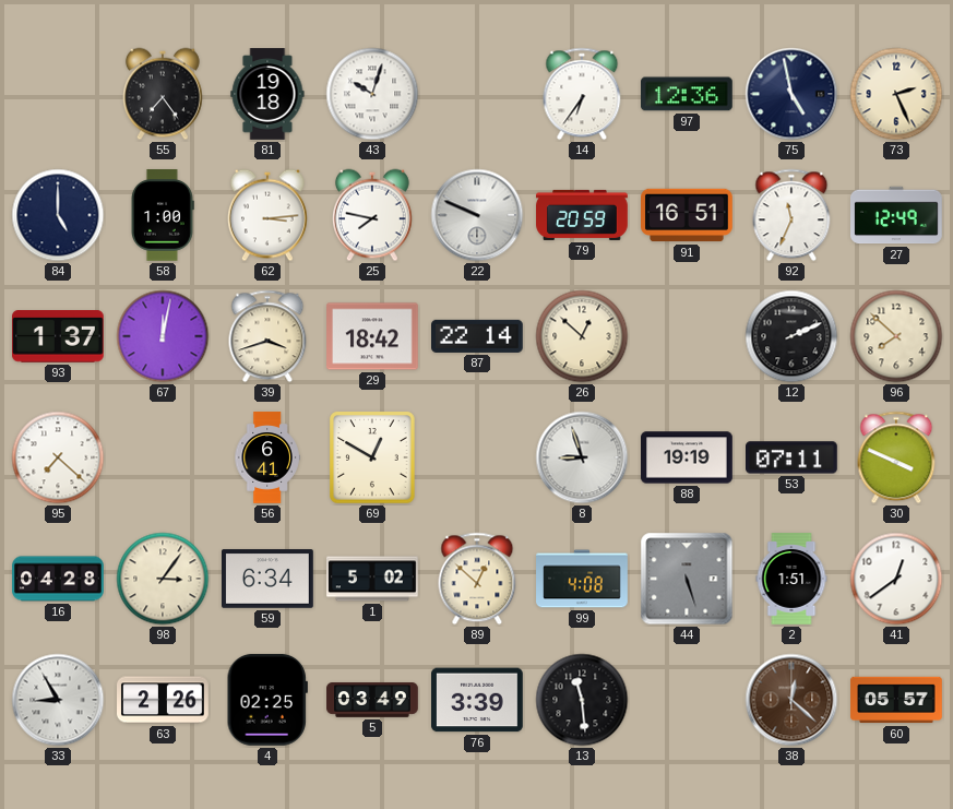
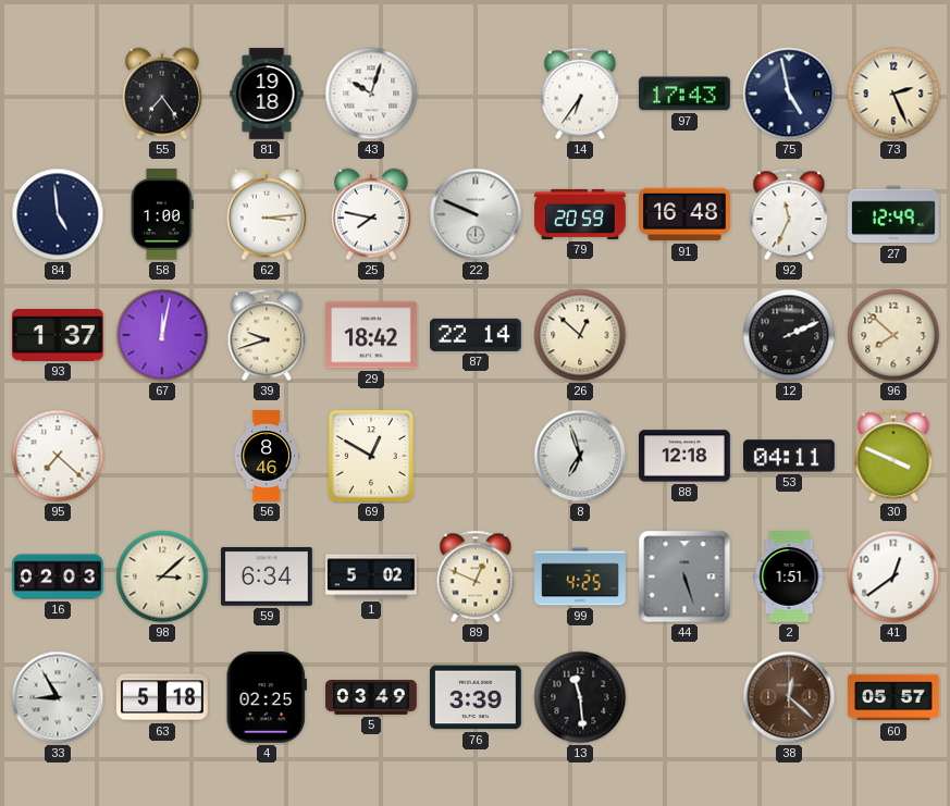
97: 12:36 -> 17:43
84: 5:00 -> 4:59
91: 16:51 -> 16:48
39: 3:42 -> 9:42
56: 6:41 -> 8:46
8: 8:57 -> 6:57
88: 19:19 -> 12:18
53: 07:11 -> 04:11
16: 04:28 -> 02:03
98: 3:06 -> 3:08
89: 12:52 -> 12:49
99: 4:08 -> 4:25
63: 2:26 -> 5:18
